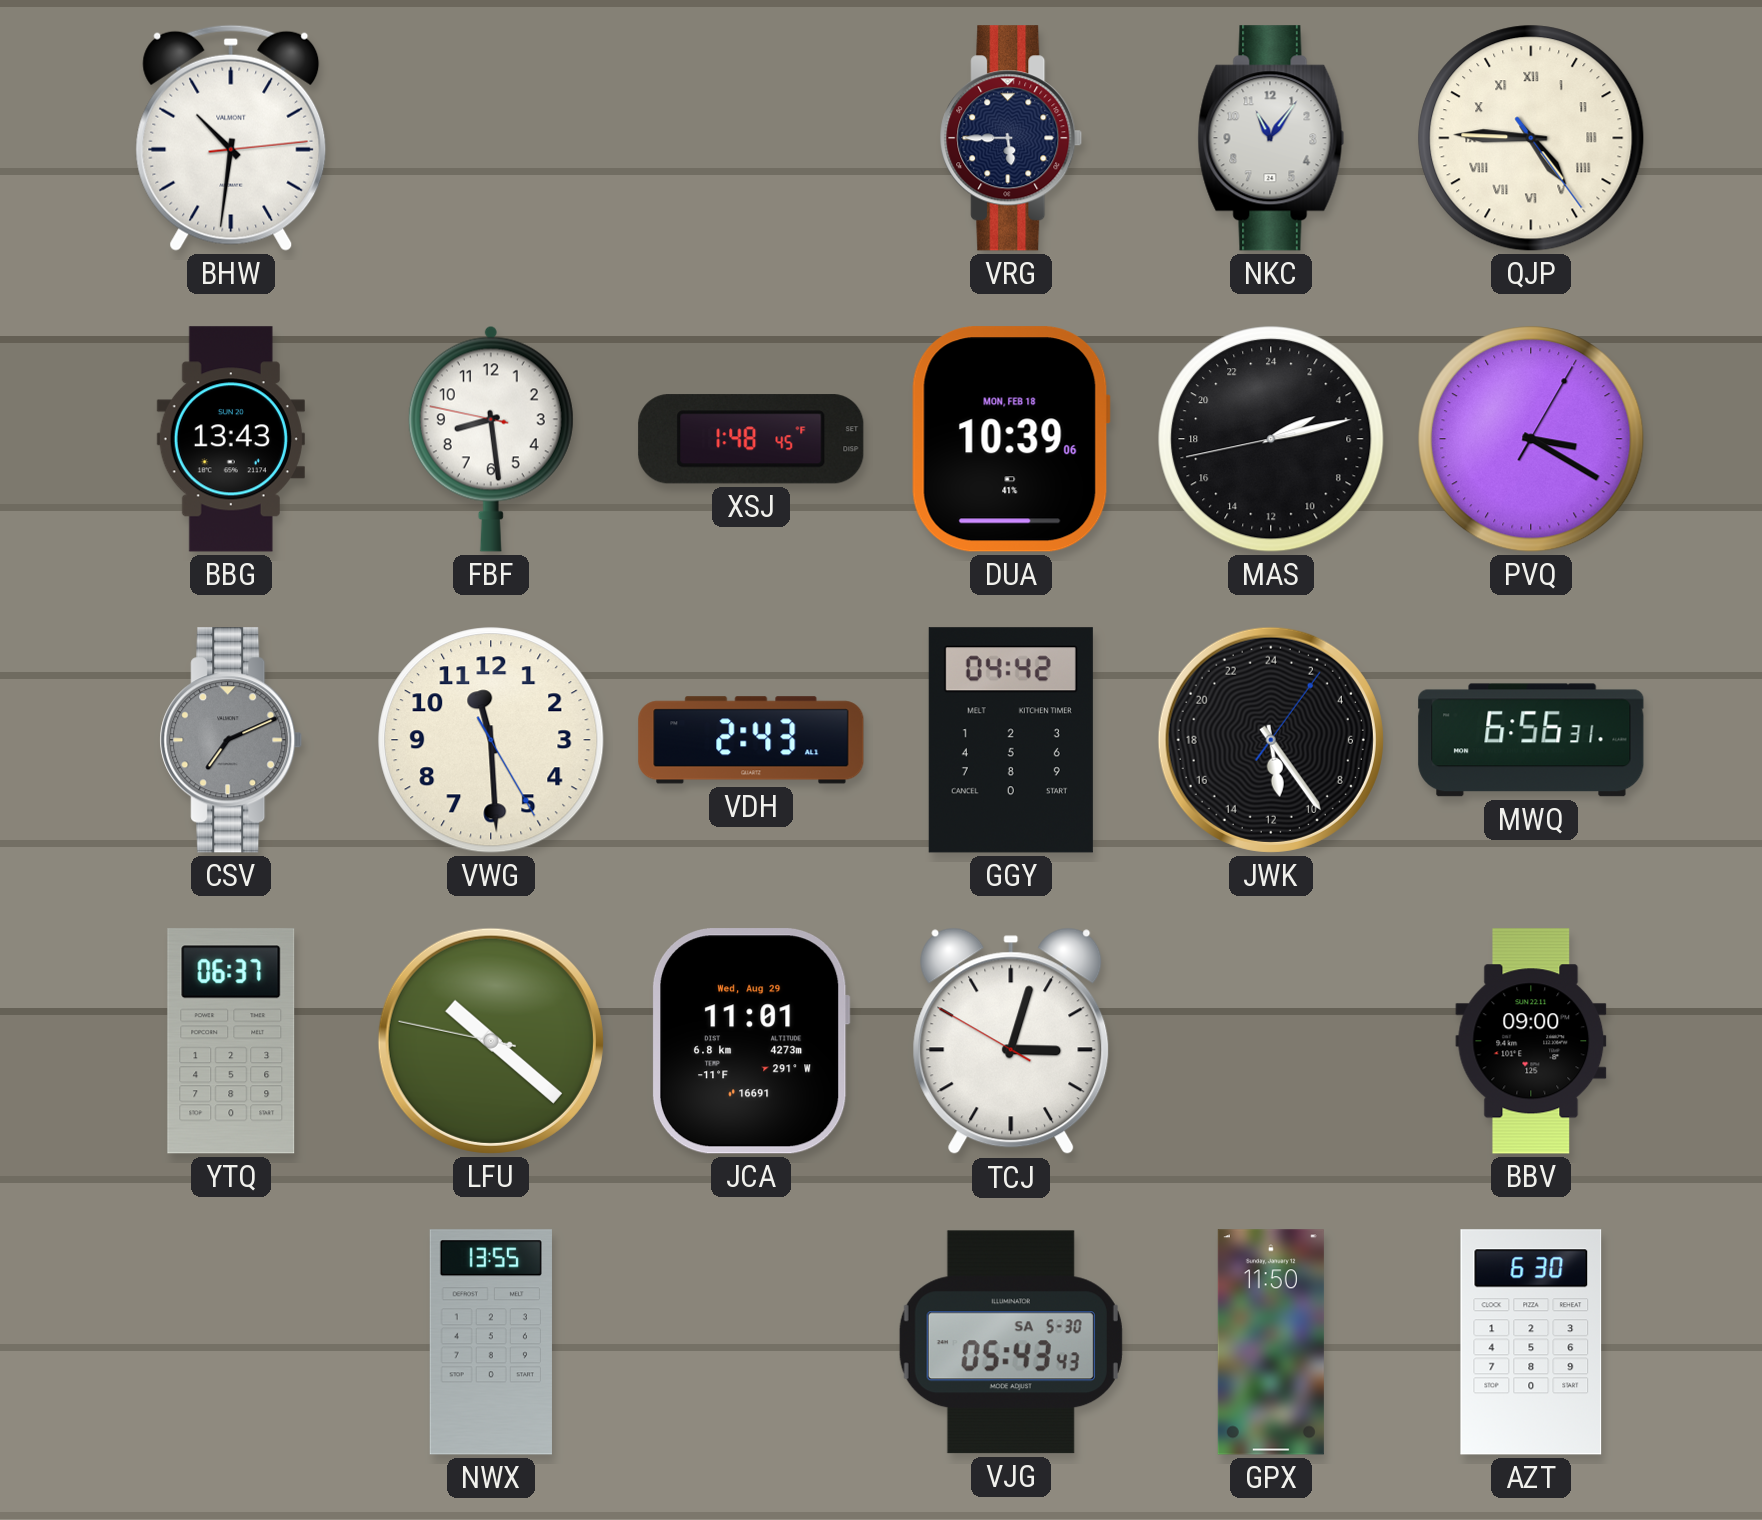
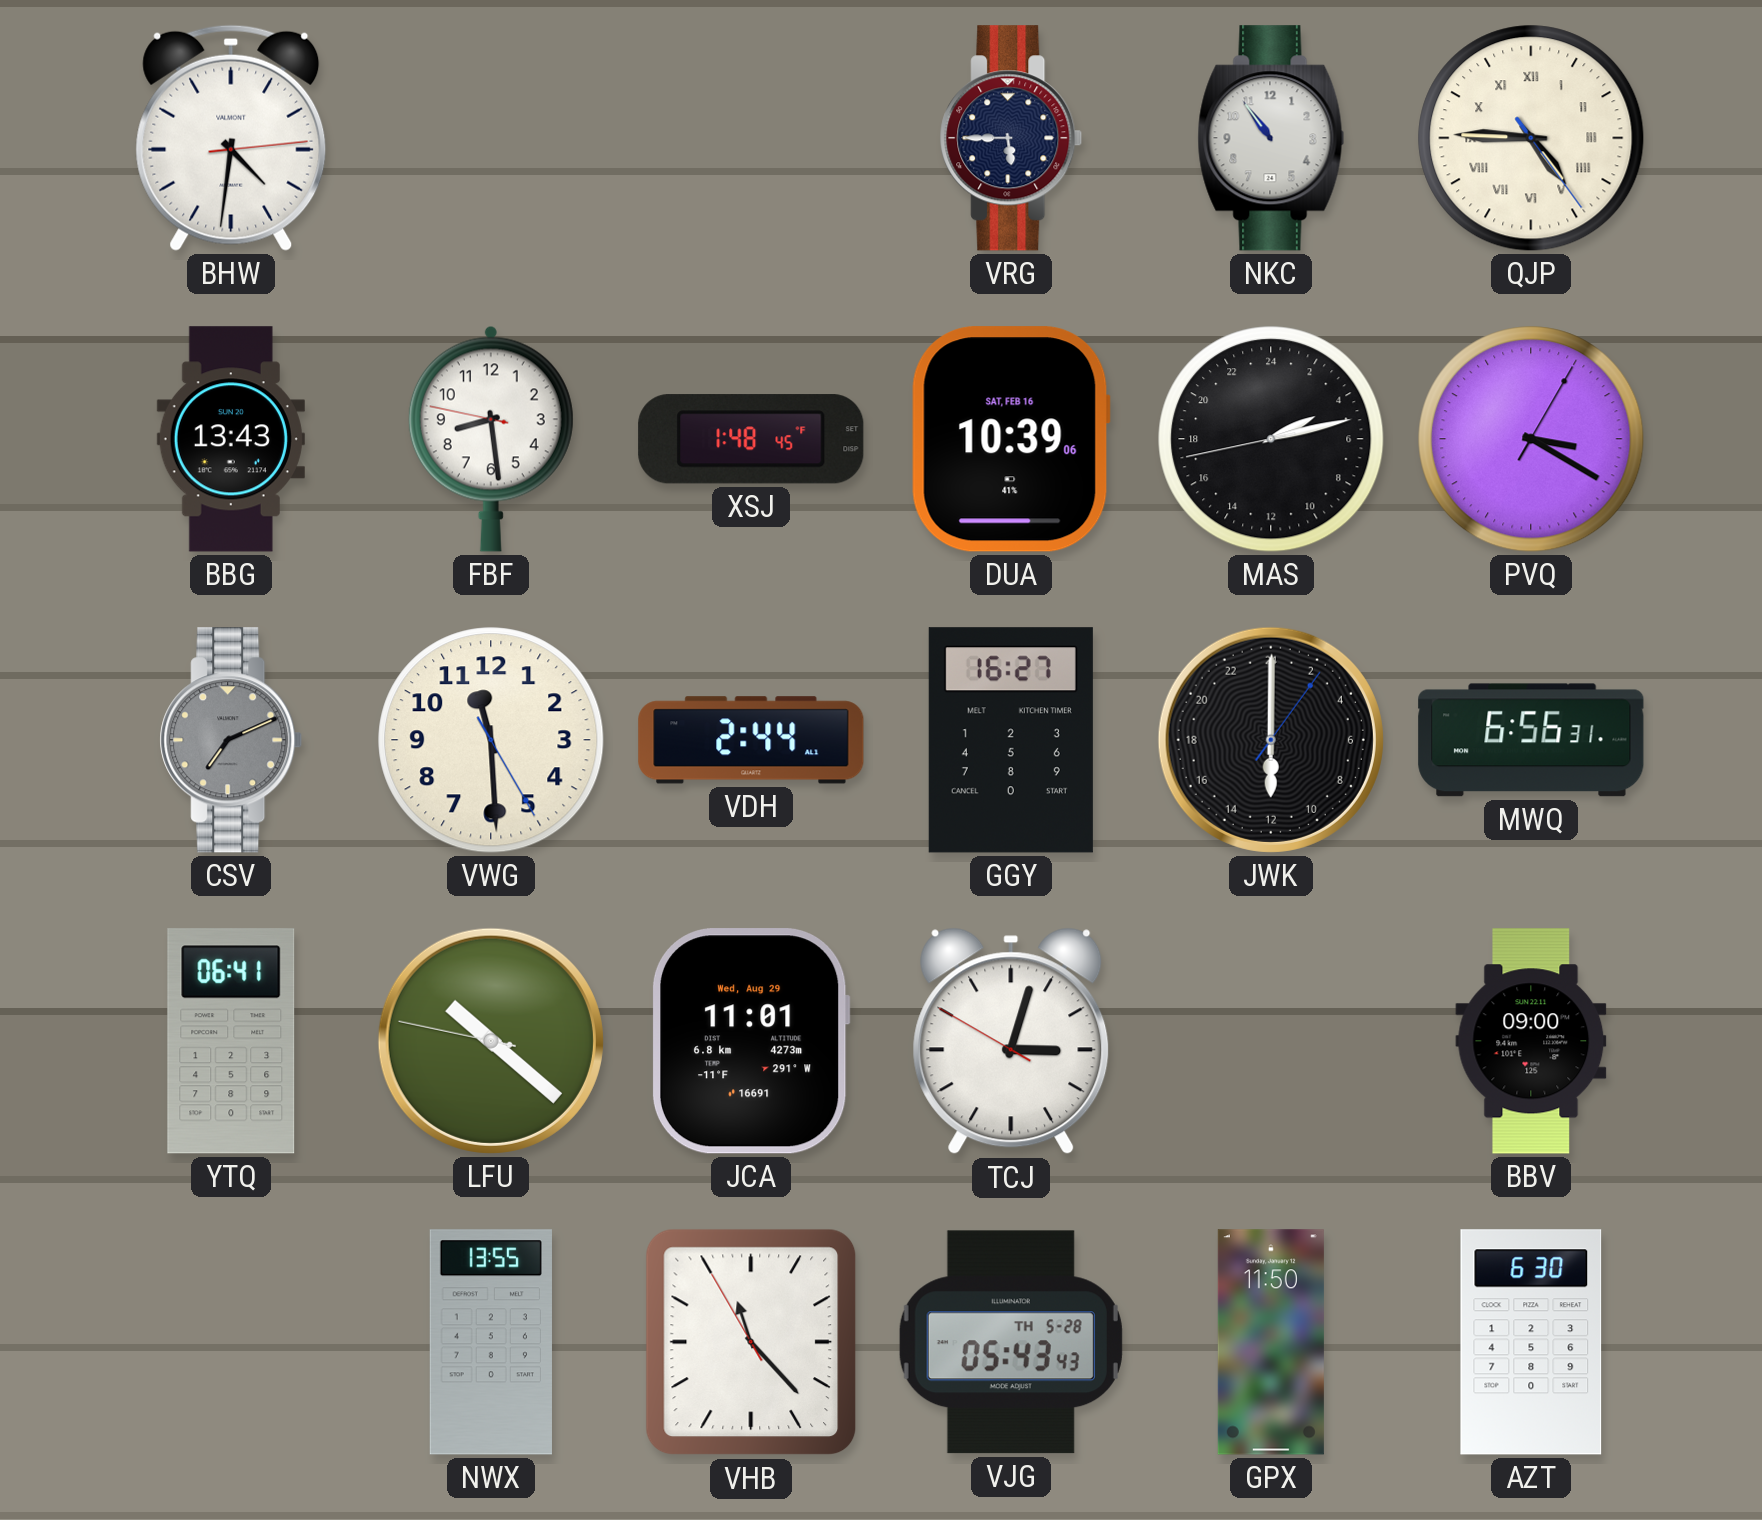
BHW: 10:31 -> 4:31
NKC: 11:06 -> 10:54
DUA date: MON, FEB 18 -> SAT, FEB 16
VDH: 2:43 -> 2:44
GGY: 04:42 -> 16:27
JWK: 11:24 -> 12:00
YTQ: 06:37 -> 06:41
VHB: none -> 11:22
VJG date: SA 5-30 -> TH 5-28
